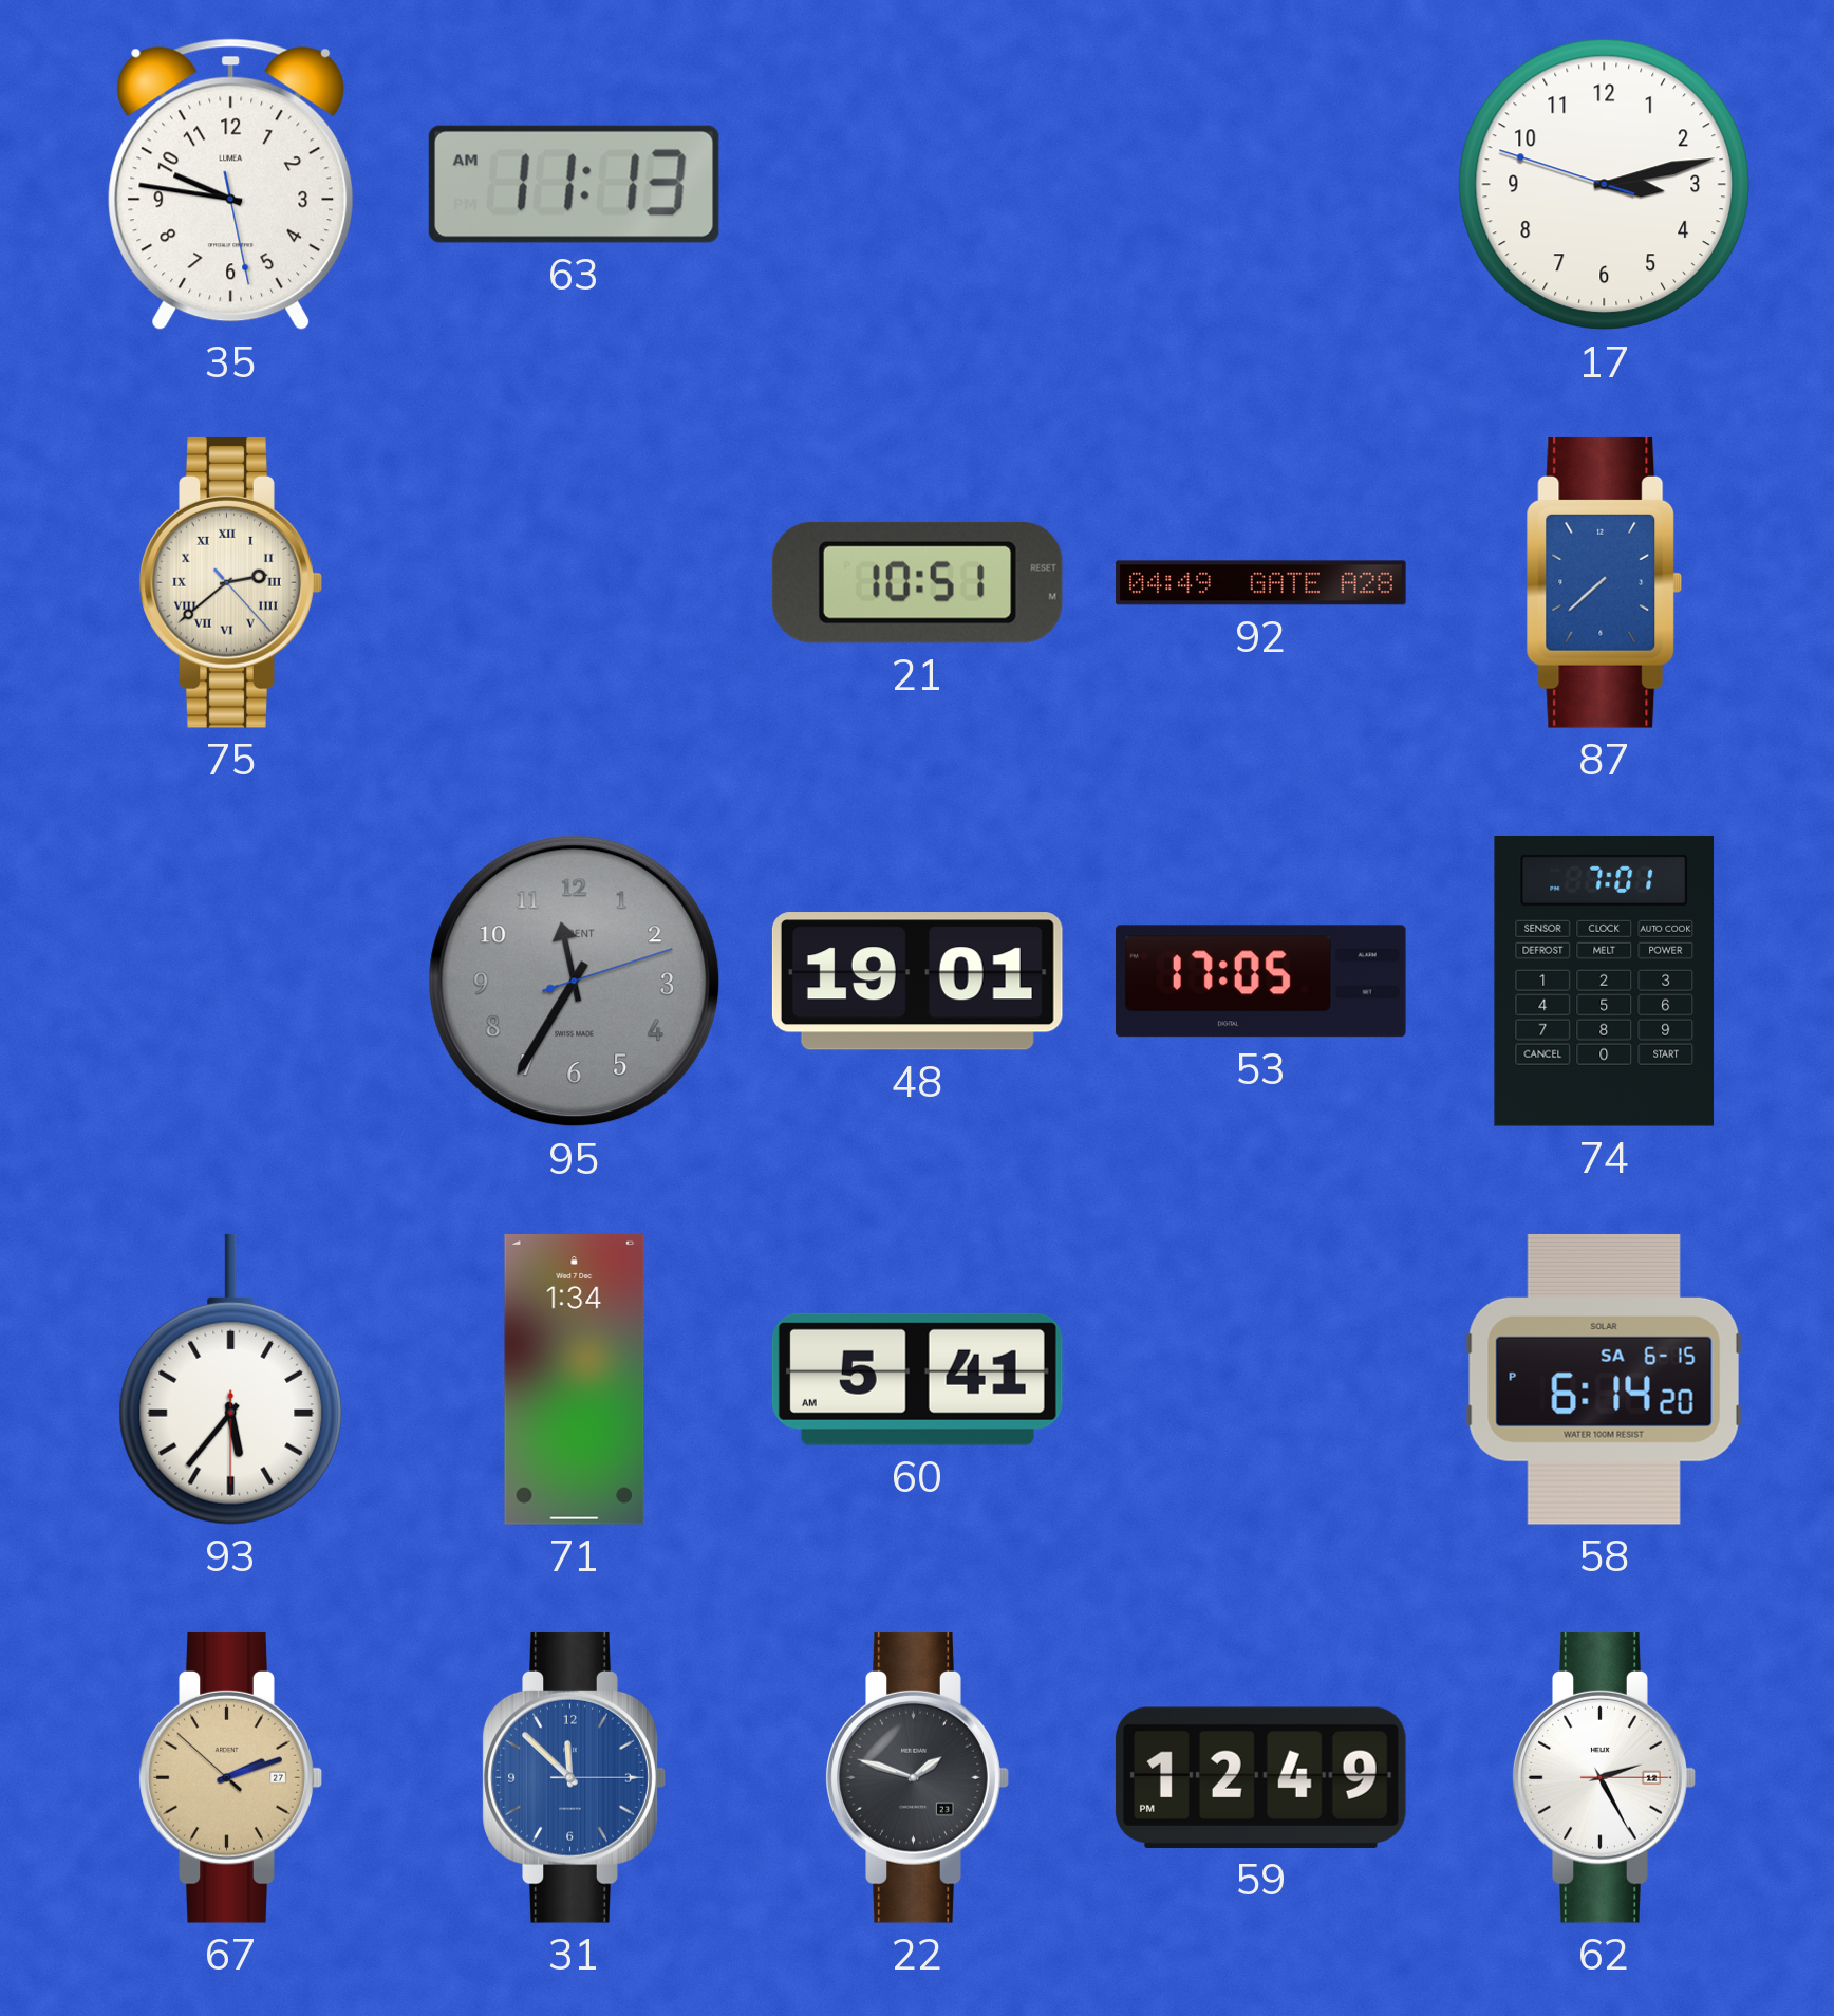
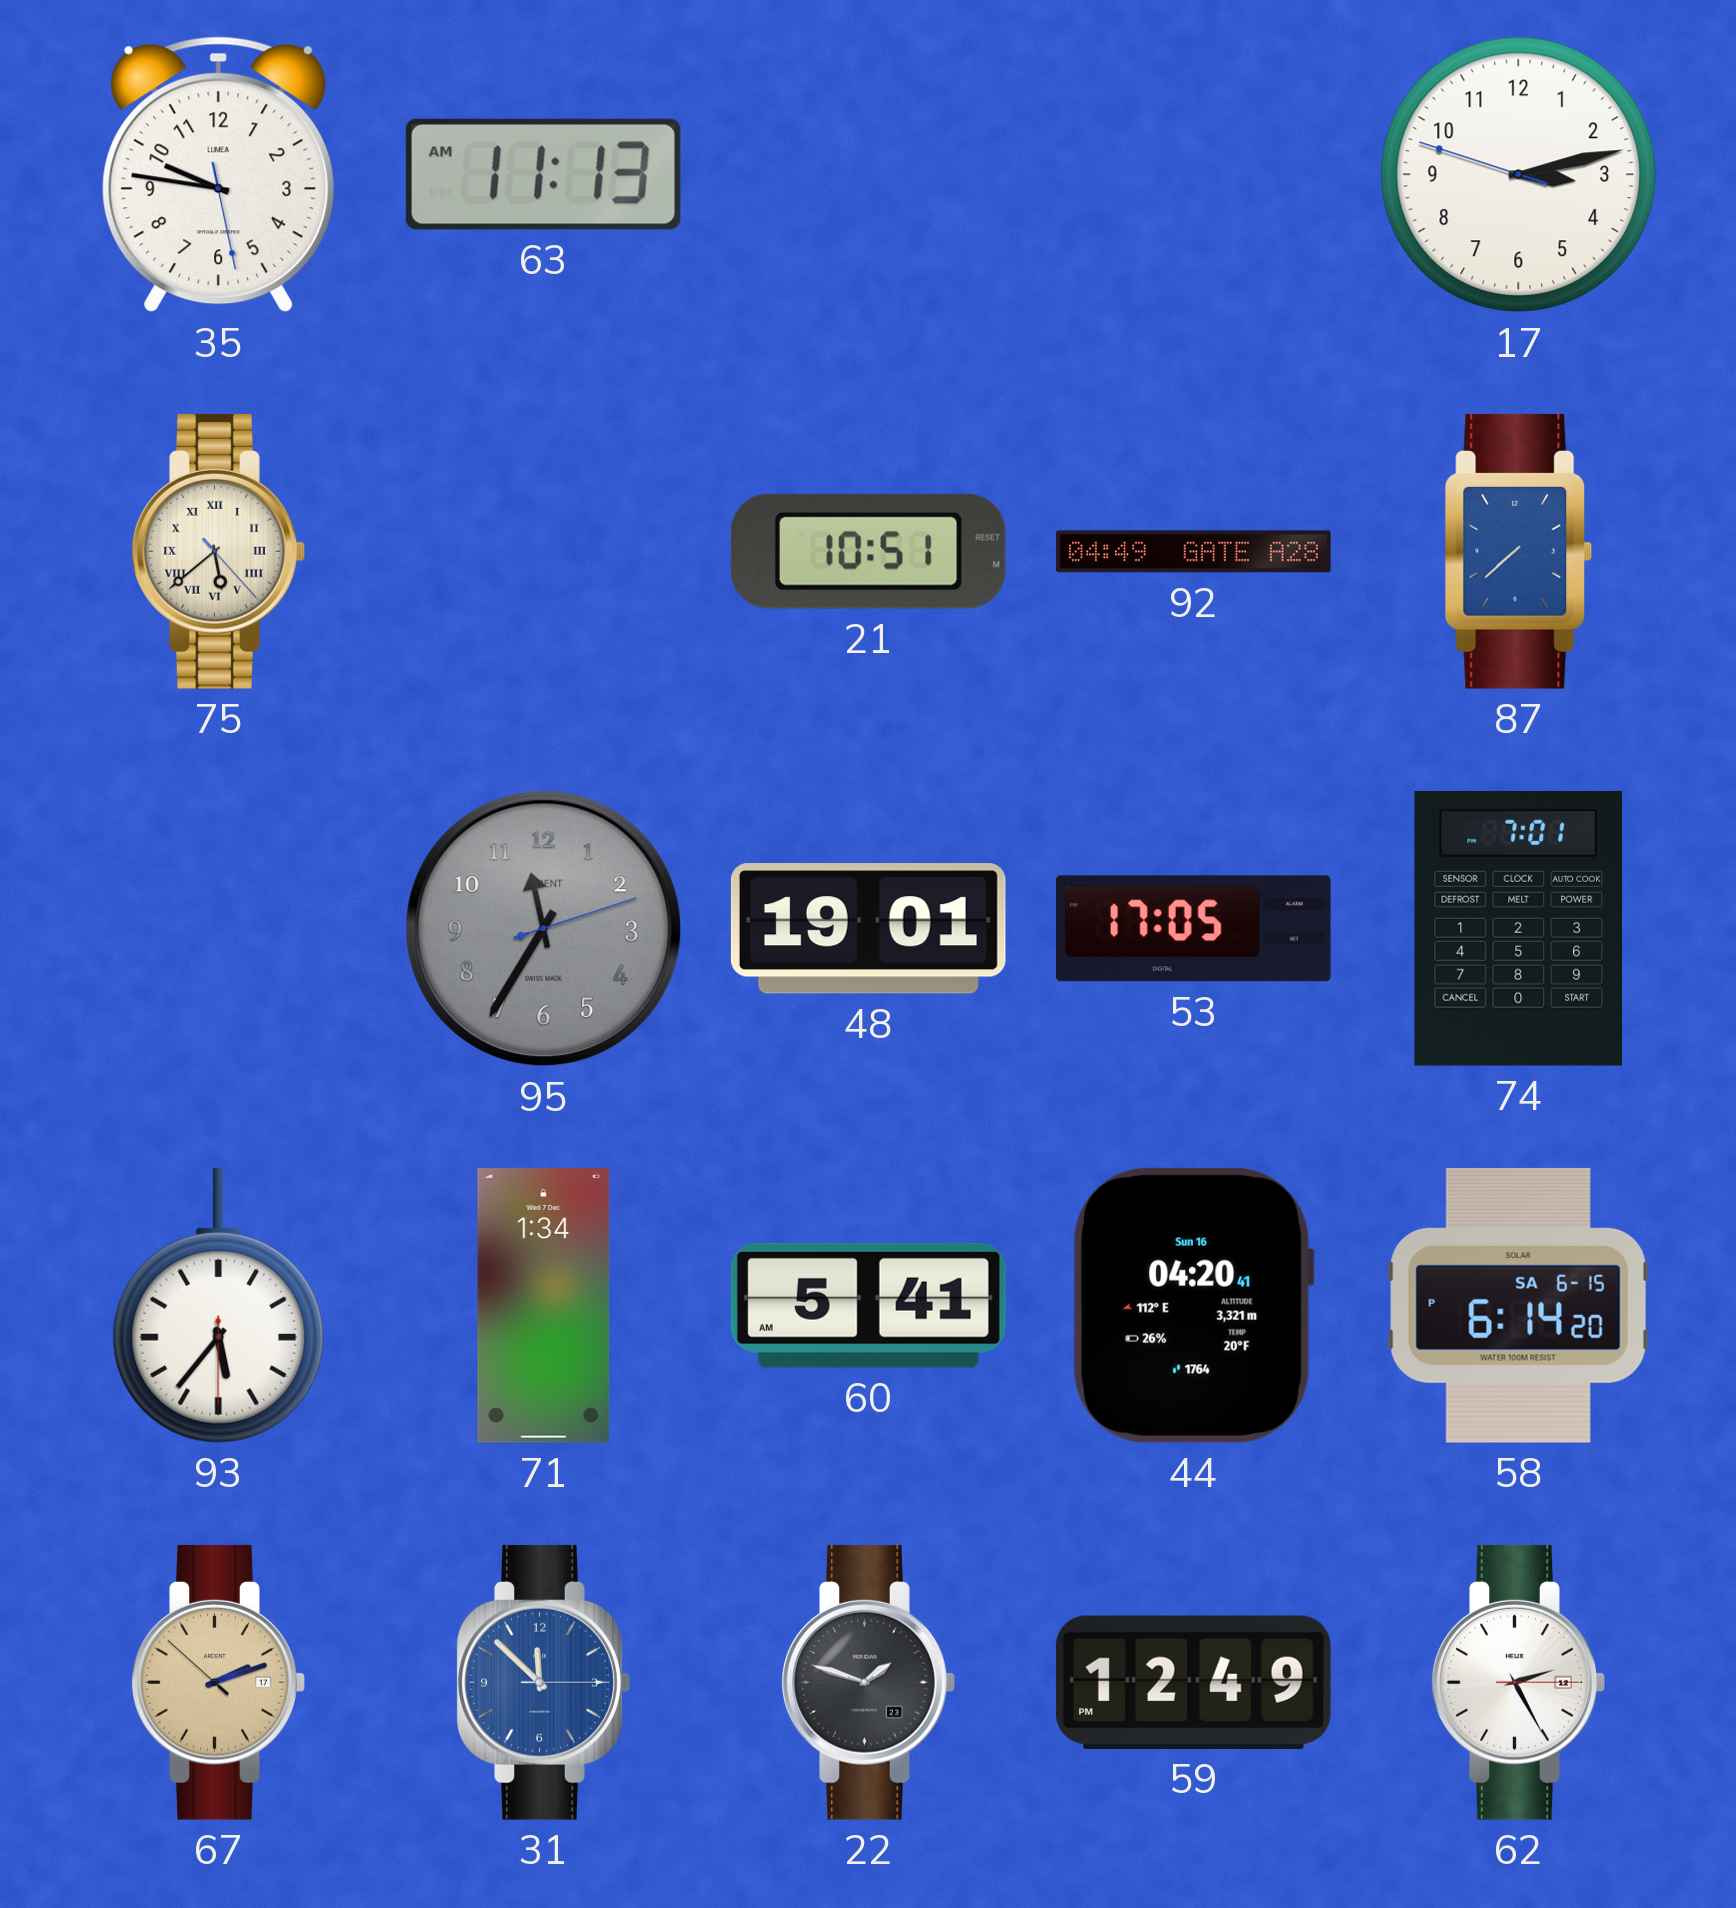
75: 2:38 -> 5:38
44: none -> 04:20
67 date: 27 -> 17
